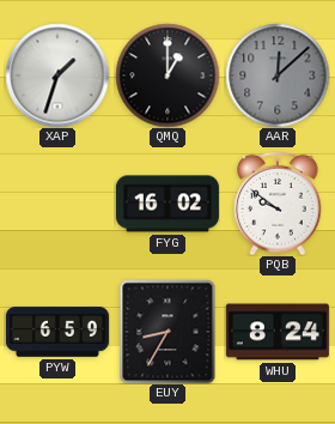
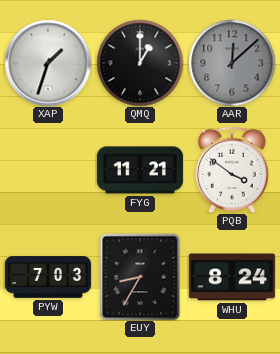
FYG: 16:02 -> 11:21
PQB: 9:51 -> 3:51
PYW: 6:59 -> 7:03
